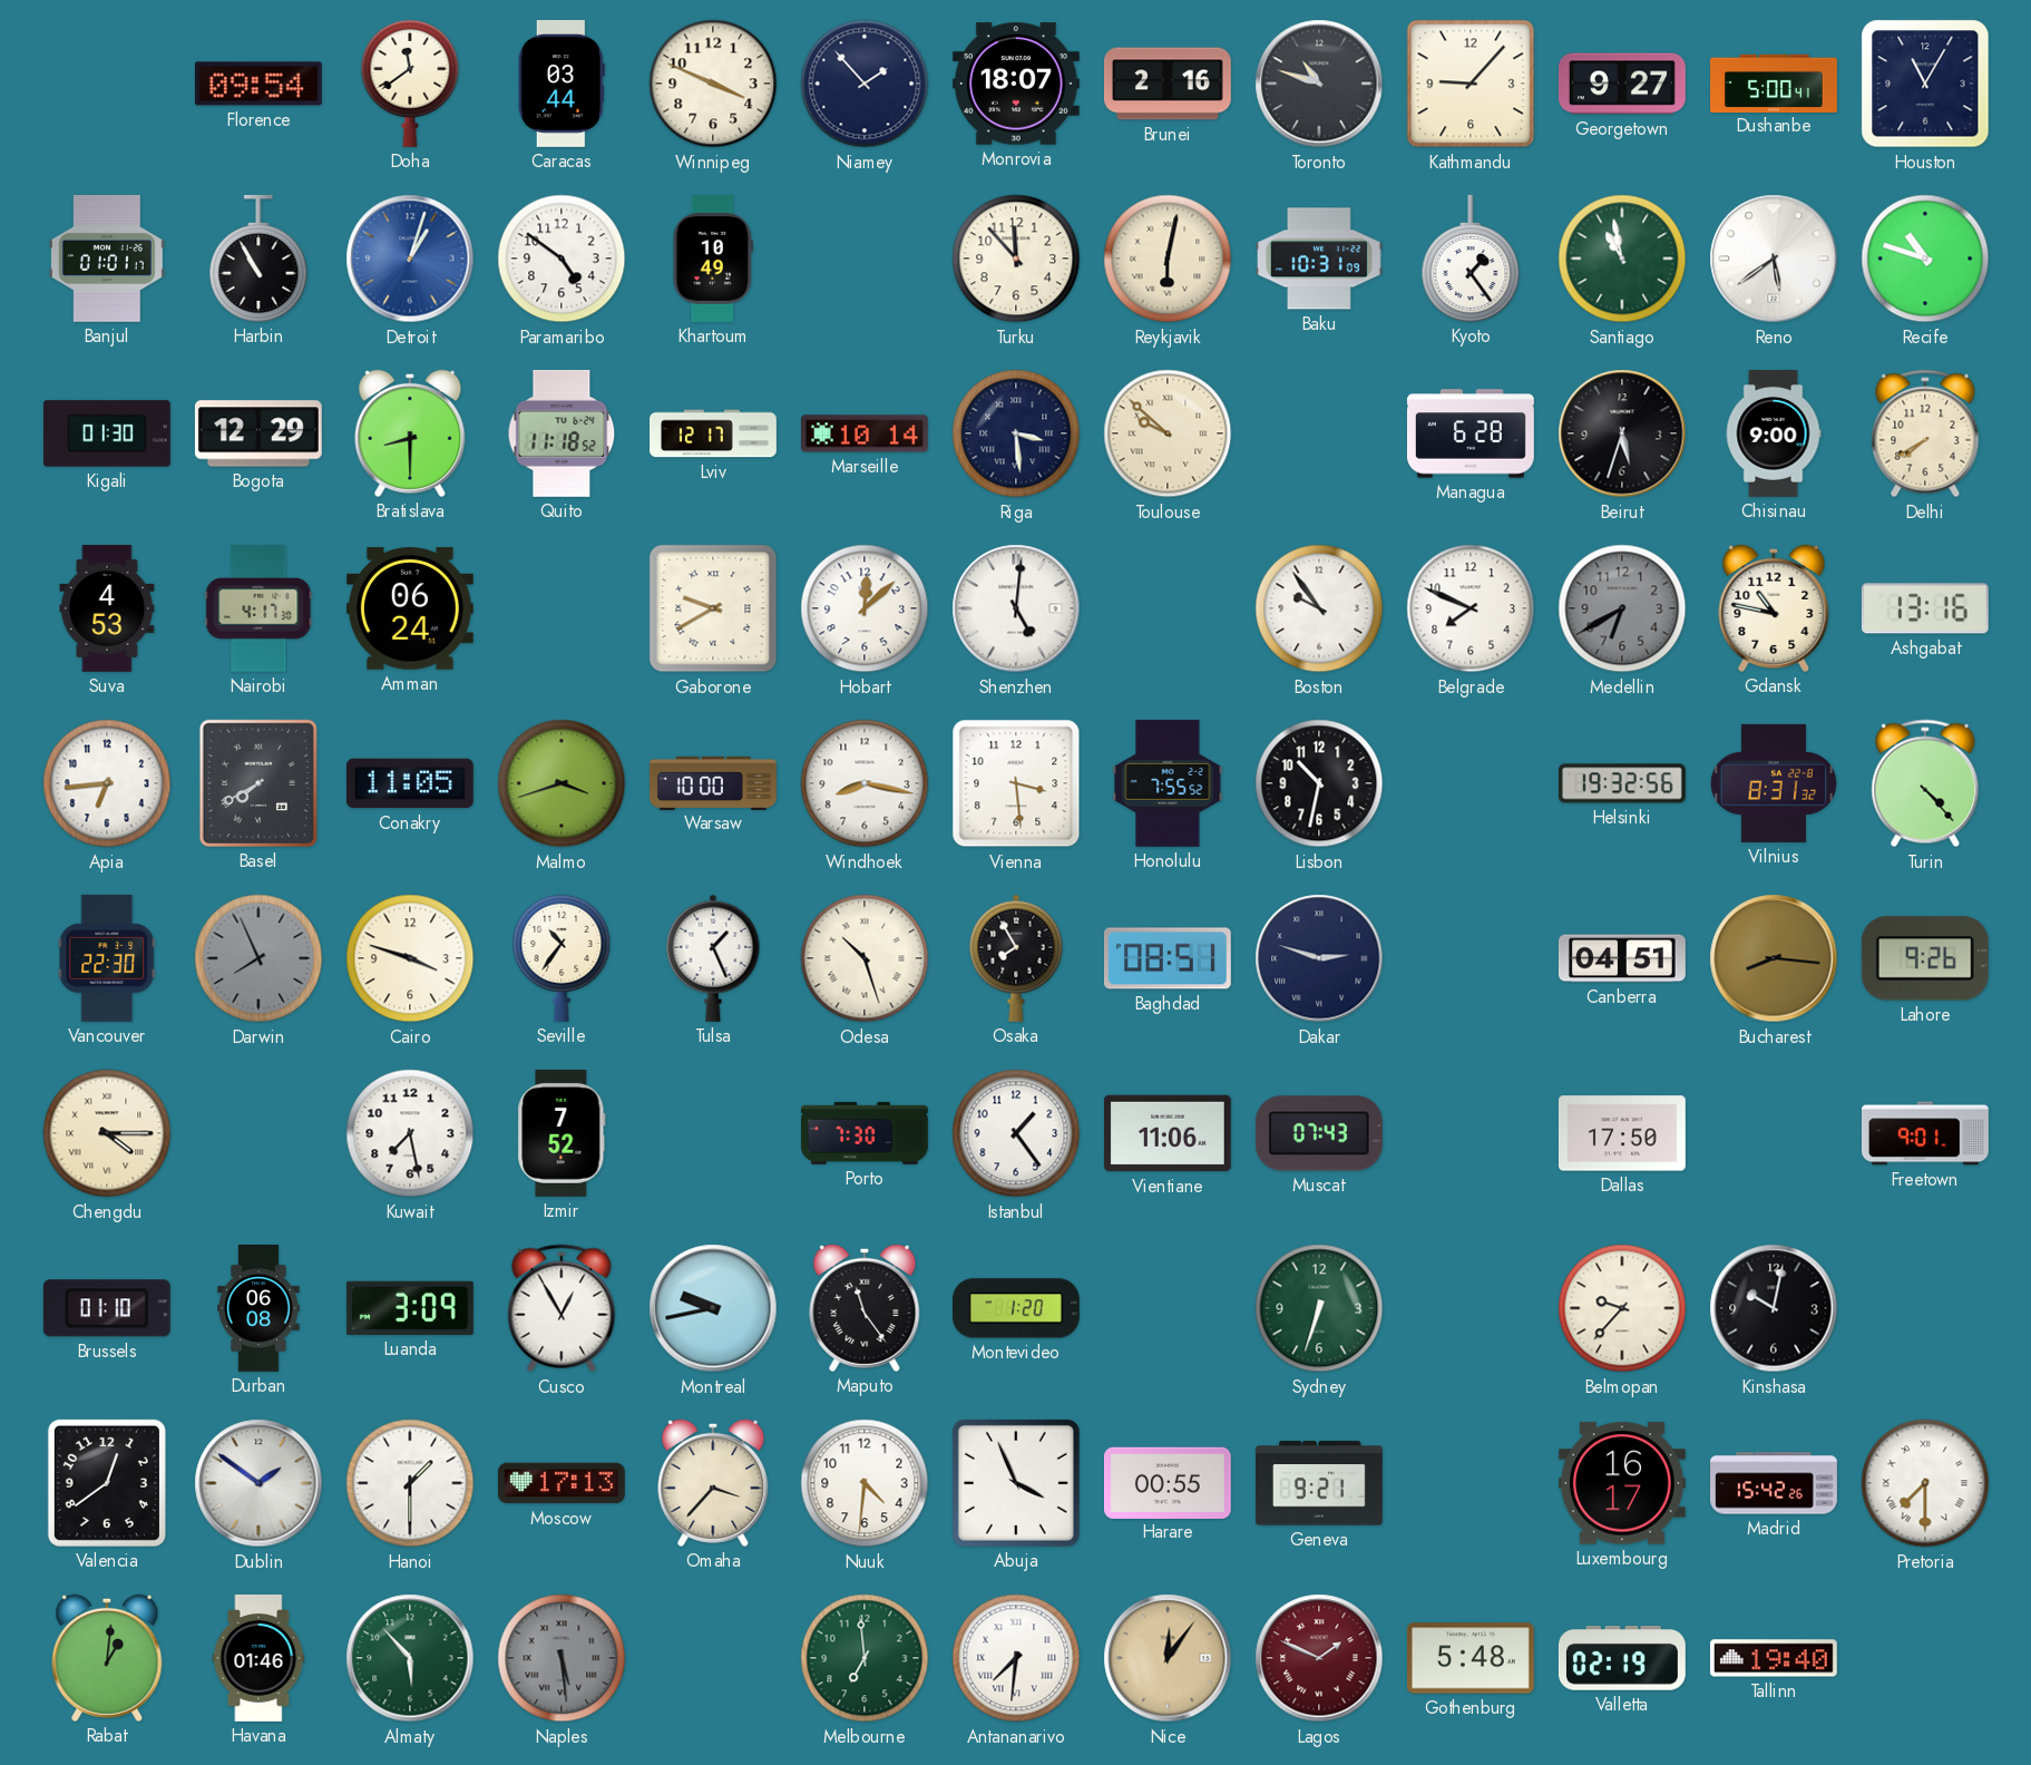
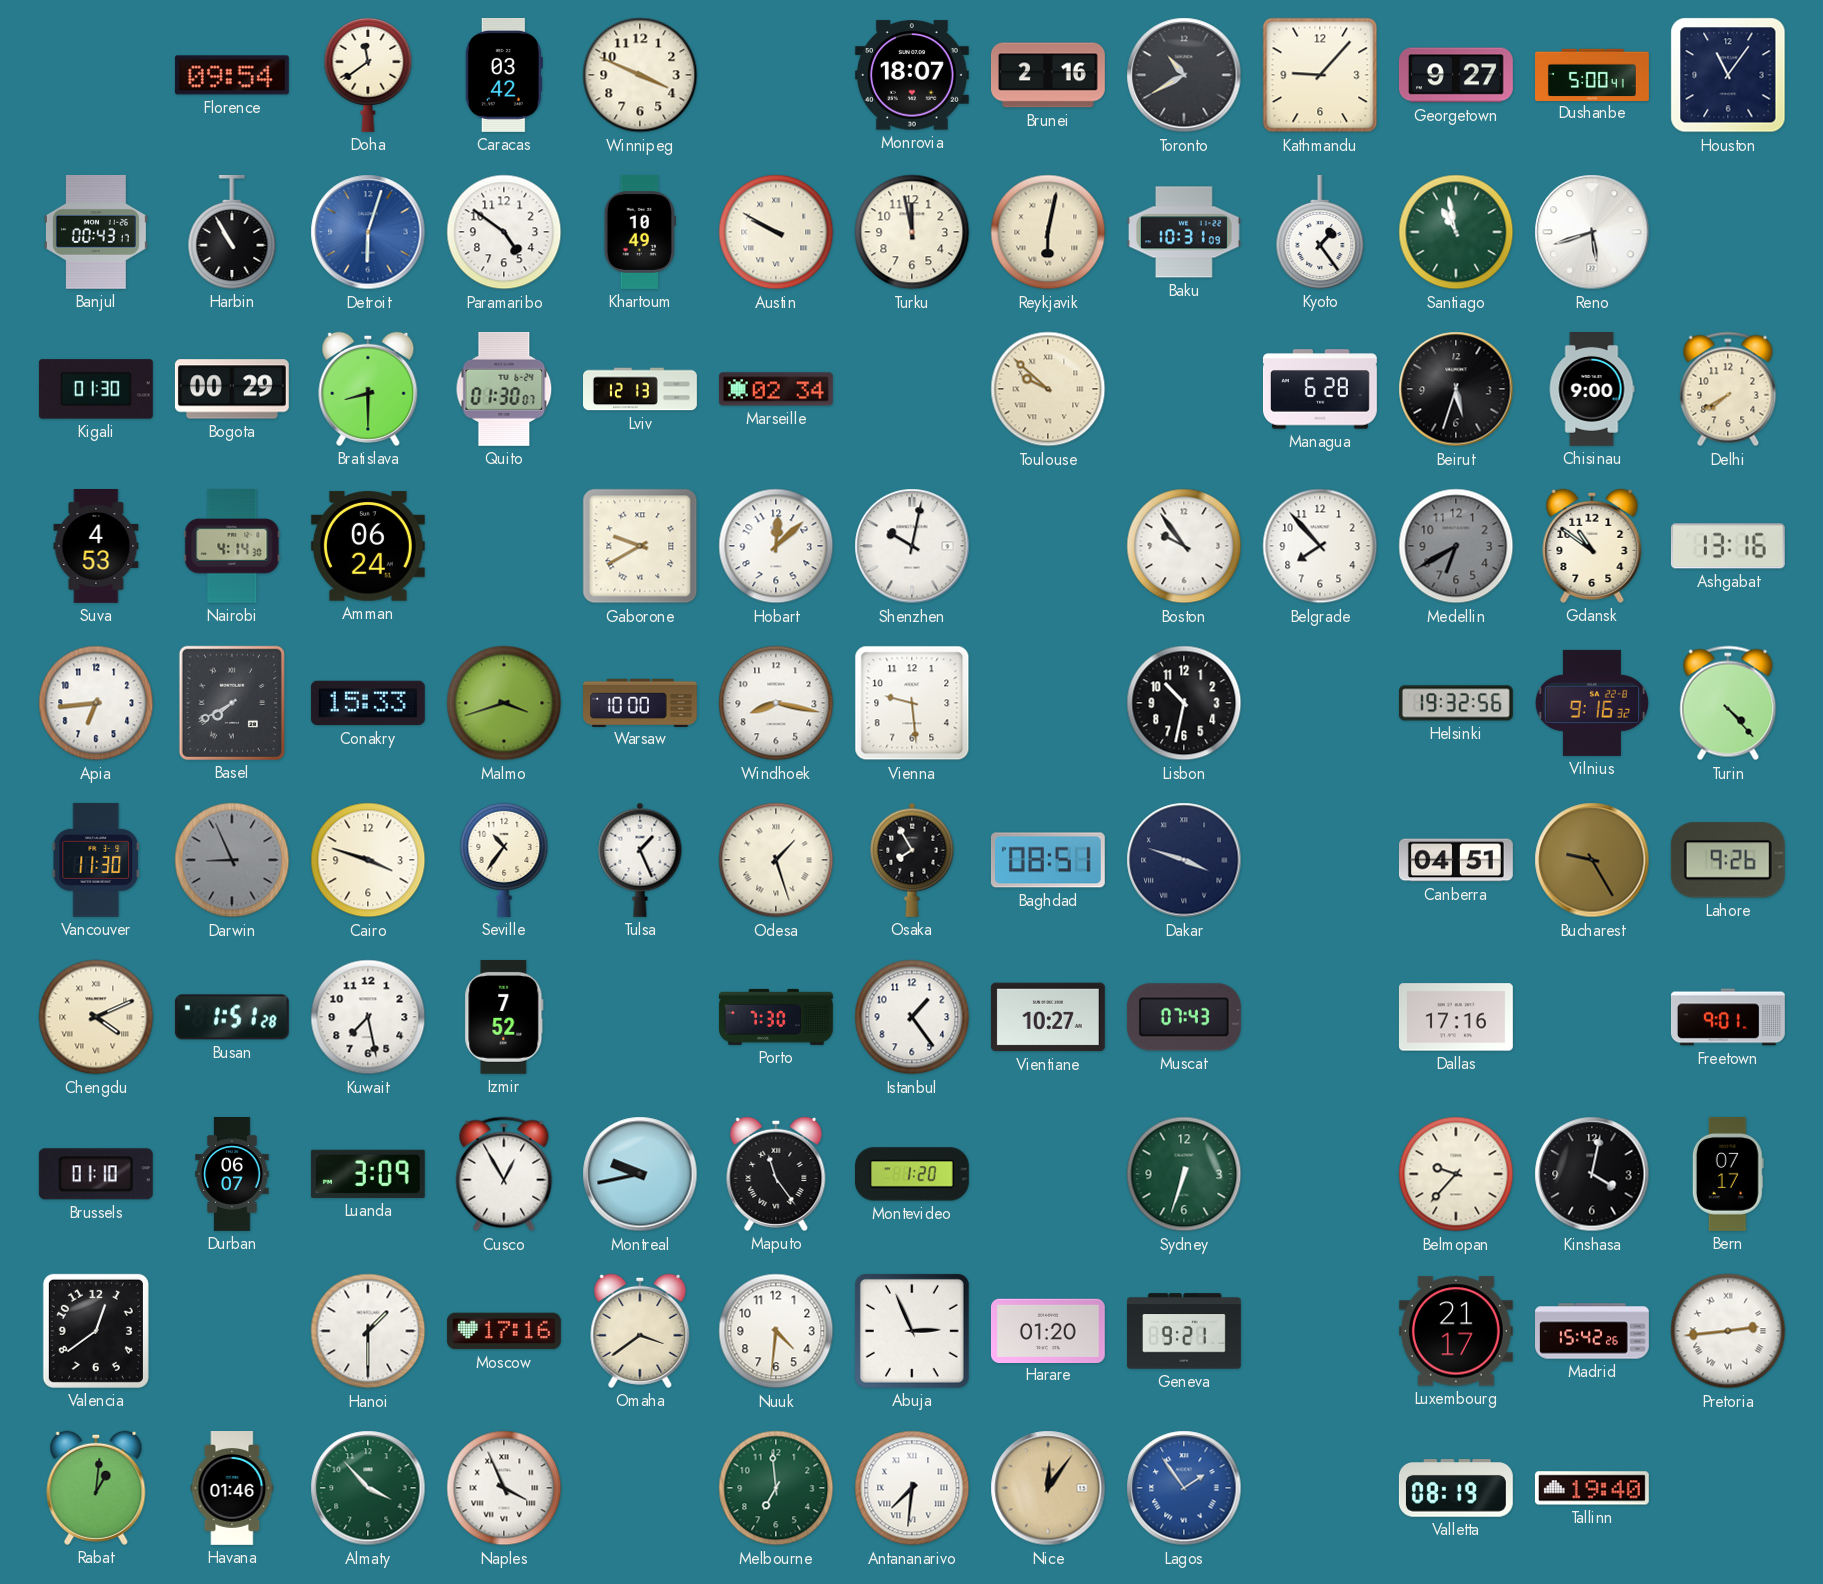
Caracas: 03:44 -> 03:42
Niamey: 1:53 -> none
Toronto: 10:48 -> 10:40
Houston: 11:05 -> 11:06
Banjul: 01:01 -> 00:43
Detroit: 1:03 -> 6:03
Austin: none -> 9:50
Turku: 11:53 -> 11:58
Reno: 5:39 -> 5:42
Recife: 10:48 -> none
Bogota: 12:29 -> 00:29
Quito: 11:18 -> 01:30
Lviv: 12:17 -> 12:13
Marseille: 10:14 -> 02:34
Riga: 3:29 -> none
Nairobi: 4:17 -> 4:14
Shenzhen: 5:01 -> 10:02
Belgrade: 7:49 -> 7:53
Gdansk: 10:47 -> 10:51
Conakry: 11:05 -> 15:33
Vienna: 3:29 -> 9:29
Honolulu: 7:55 -> none
Vilnius: 8:31 -> 9:16
Vancouver: 22:30 -> 11:30
Darwin: 7:56 -> 8:56
Odesa: 10:27 -> 1:27
Dakar: 2:48 -> 3:48
Bucharest: 8:16 -> 9:25
Chengdu: 4:15 -> 4:11
Busan: none -> 1:51
Vientiane: 11:06 -> 10:27
Dallas: 17:50 -> 17:16
Durban: 06:08 -> 06:07
Kinshasa: 10:02 -> 4:02
Bern: none -> 07:17
Dublin: 1:51 -> none
Moscow: 17:13 -> 17:16
Omaha: 3:37 -> 3:39
Abuja: 3:56 -> 2:56
Harare: 00:55 -> 01:20
Luxembourg: 16:17 -> 21:17
Pretoria: 7:30 -> 2:44
Almaty: 5:53 -> 3:53
Naples: 5:29 -> 3:56
Naples dial: grey -> white
Lagos: 1:49 -> 1:54
Lagos dial: burgundy -> blue
Gothenburg: 5:48 -> none
Valletta: 02:19 -> 08:19
